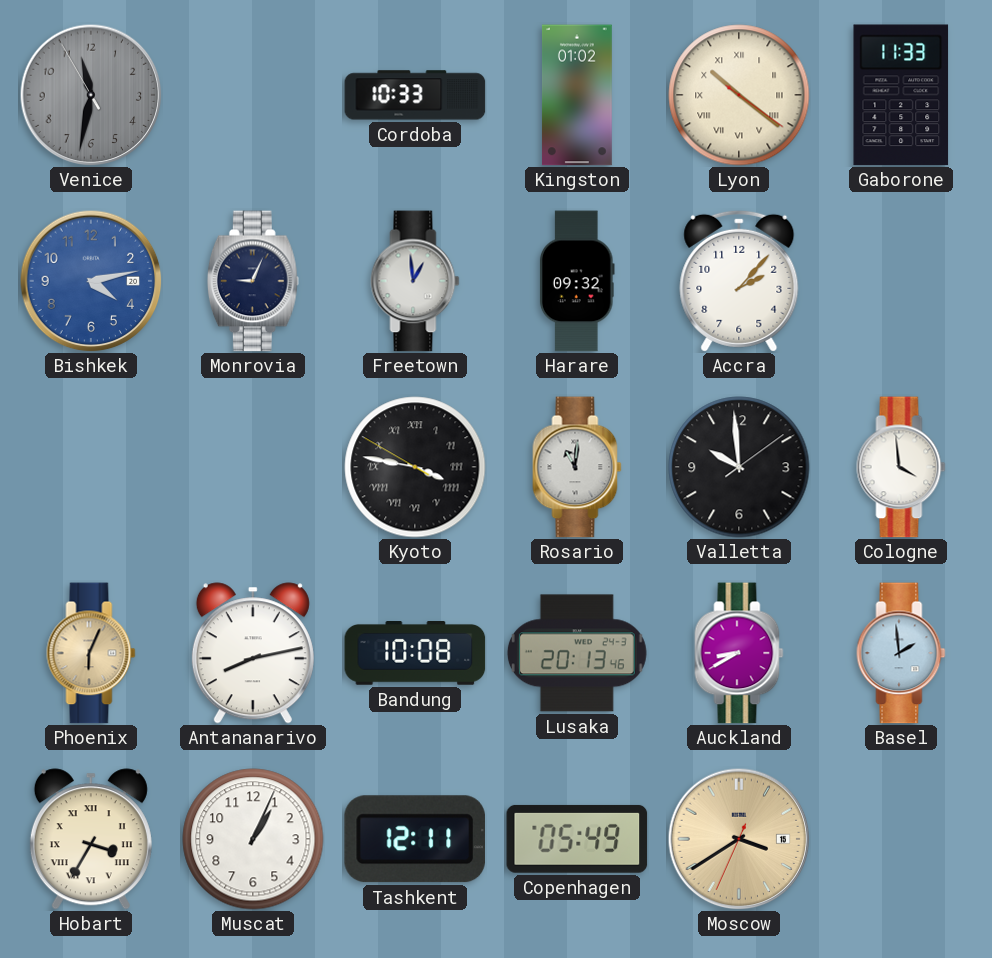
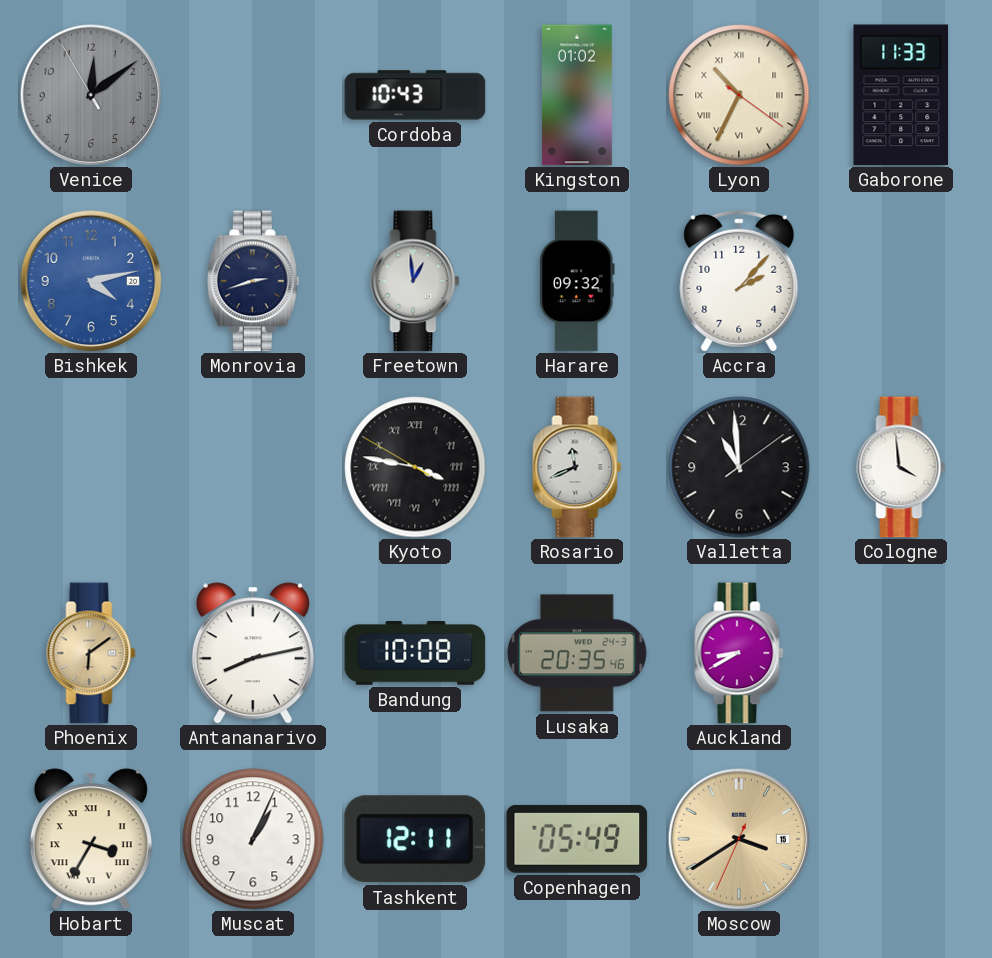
Venice: 11:31 -> 12:08
Cordoba: 10:33 -> 10:43
Lyon: 10:21 -> 10:34
Monrovia: 9:04 -> 2:42
Rosario: 11:01 -> 11:41
Valletta: 9:59 -> 10:59
Phoenix: 6:04 -> 6:09
Lusaka: 20:13 -> 20:35
Basel: 1:59 -> none
